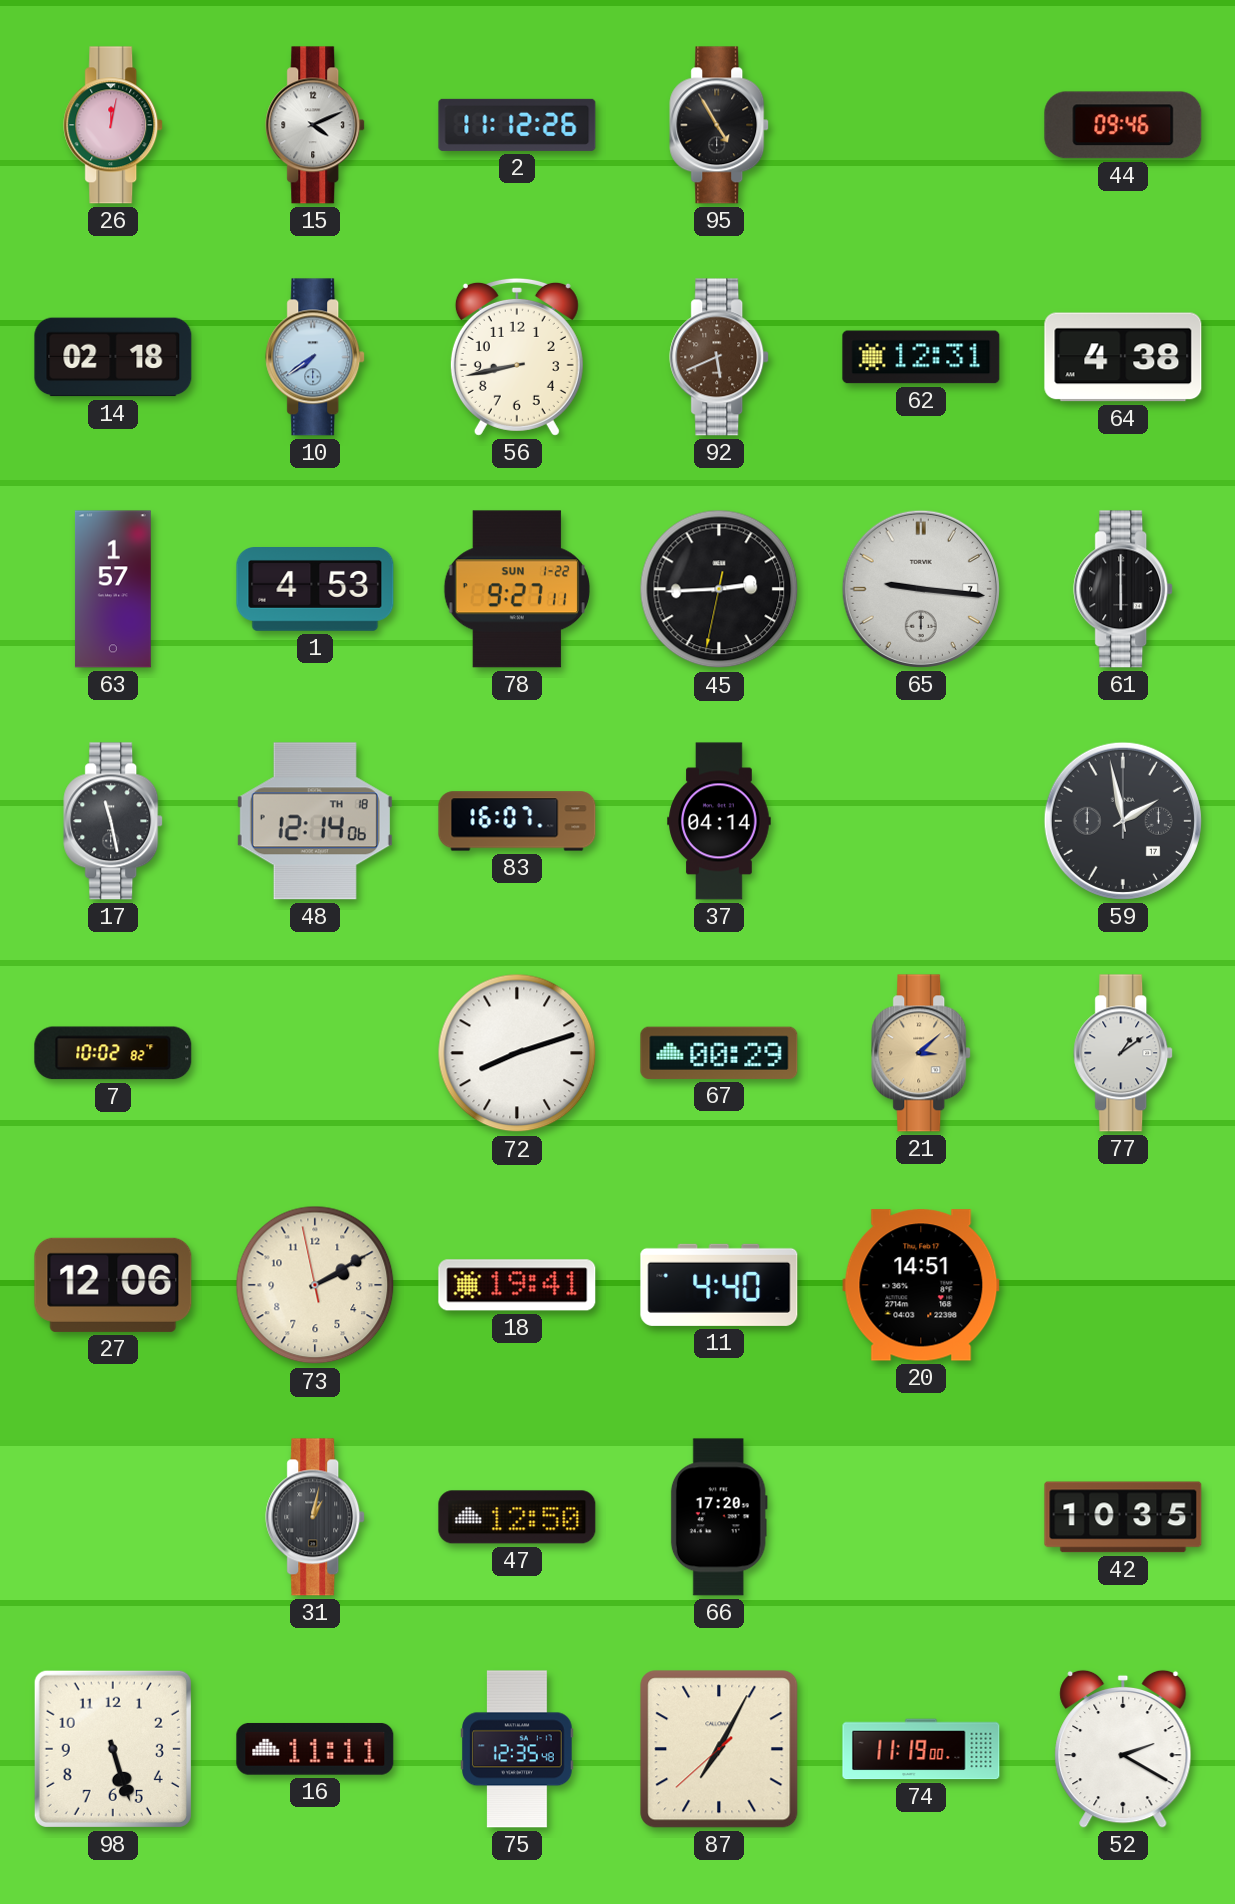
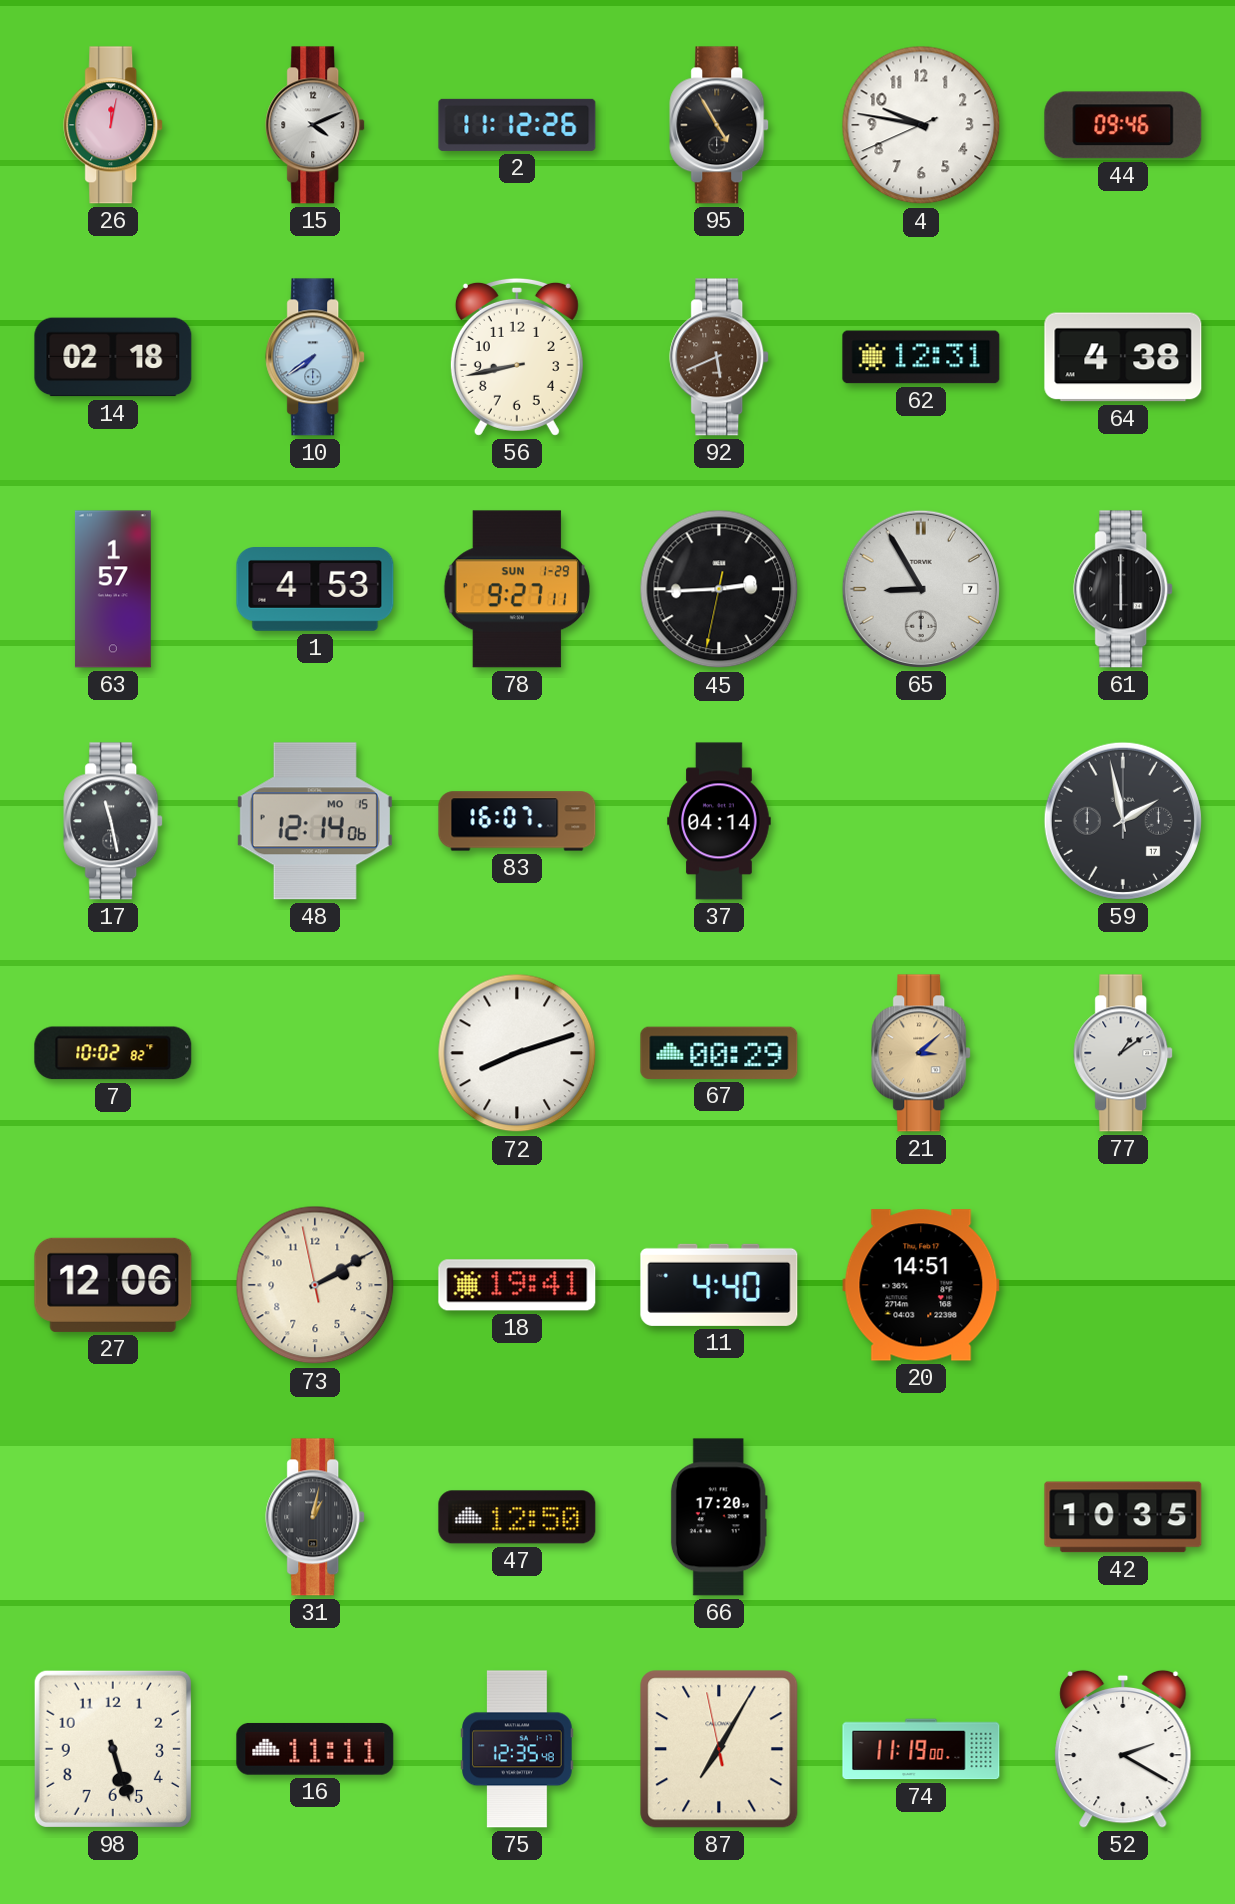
4: none -> 9:46
78 date: SUN 1-22 -> SUN 1-29
65: 9:16 -> 8:55
48 date: TH 18 -> MO 15
87: 7:04:38 -> 7:04:58
